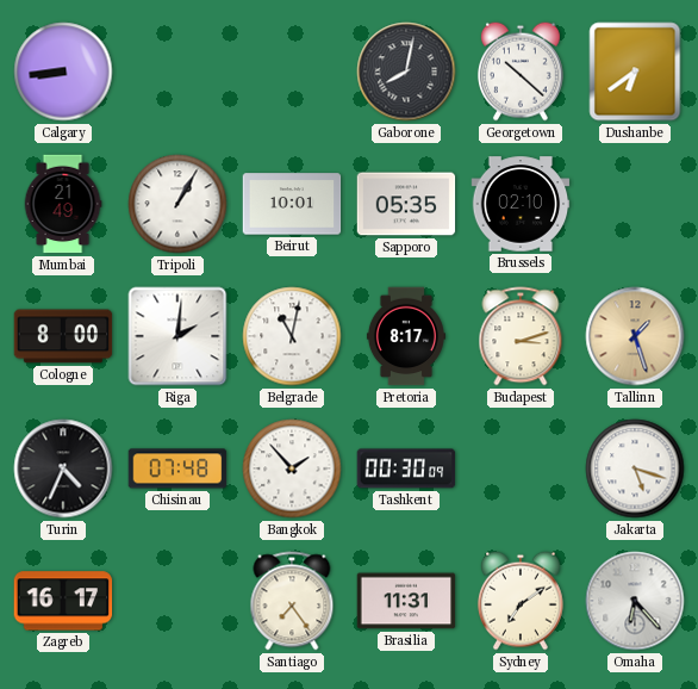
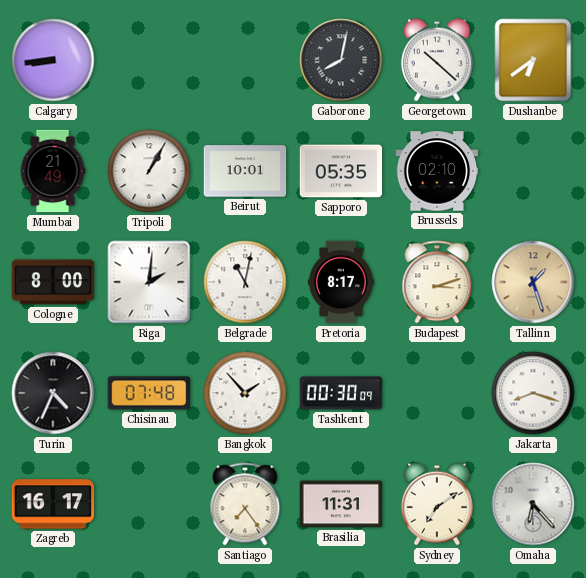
Jakarta: 5:18 -> 8:18
